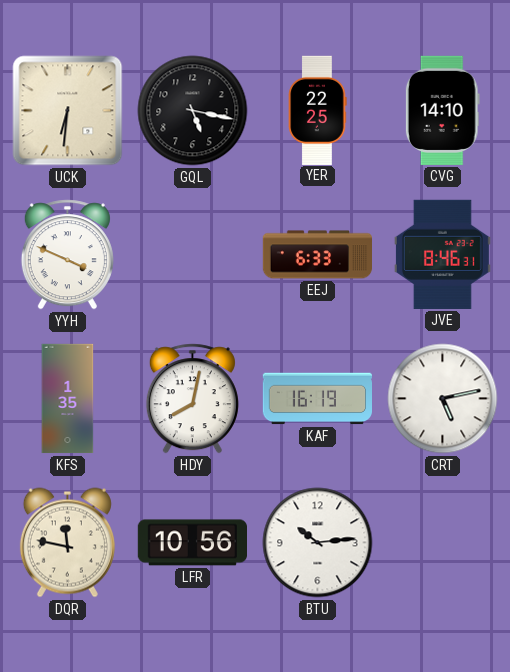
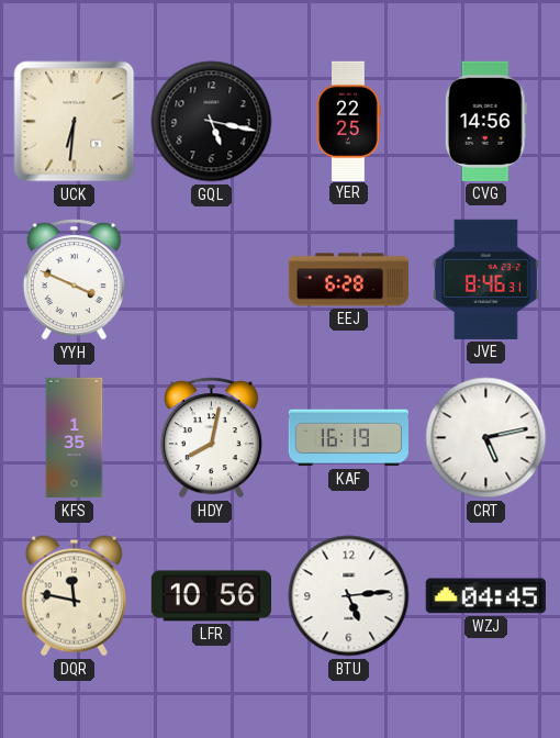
CVG: 14:10 -> 14:56
EEJ: 6:33 -> 6:28
BTU: 10:14 -> 5:14
WZJ: none -> 04:45
